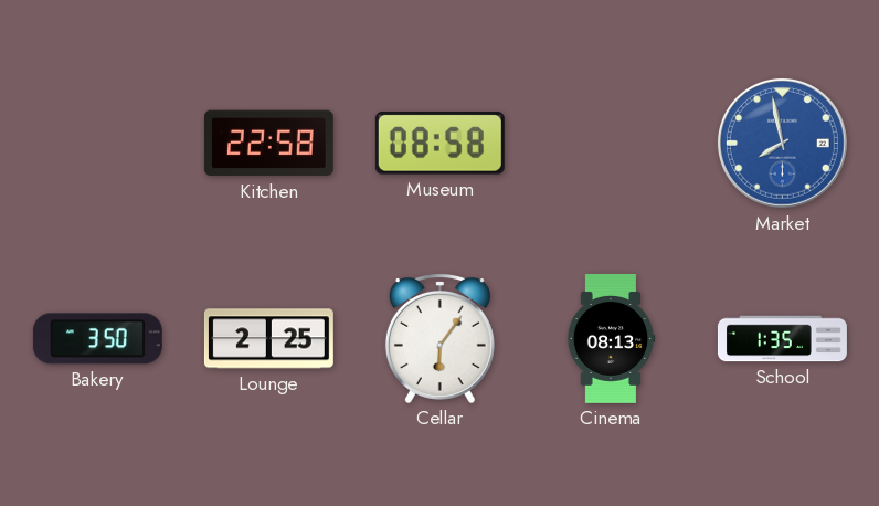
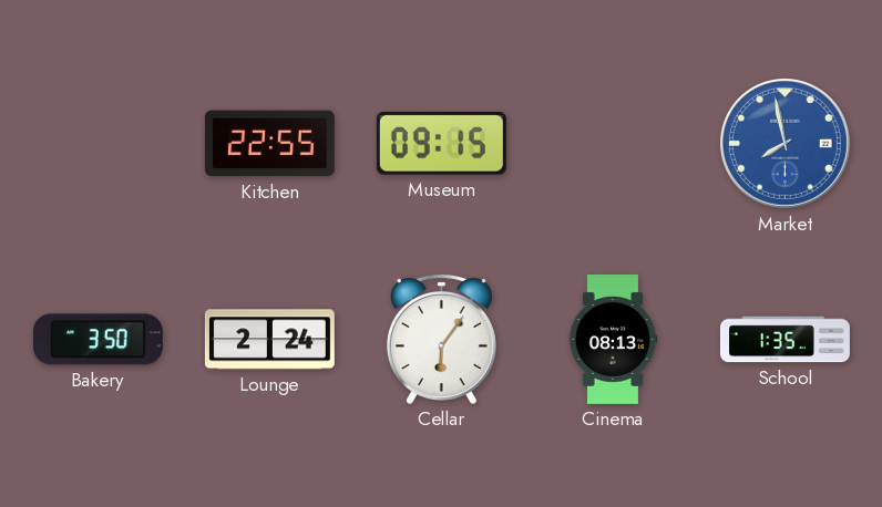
Kitchen: 22:58 -> 22:55
Museum: 08:58 -> 09:15
Lounge: 2:25 -> 2:24
